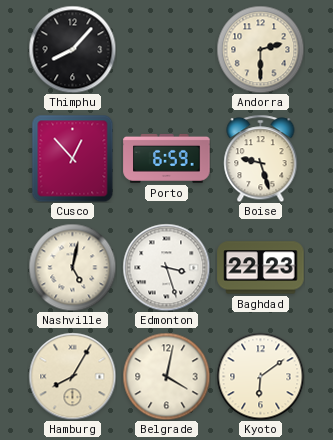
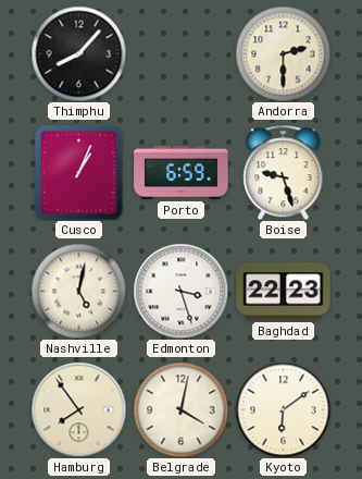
Cusco: 12:53 -> 1:04
Hamburg: 8:05 -> 7:54
